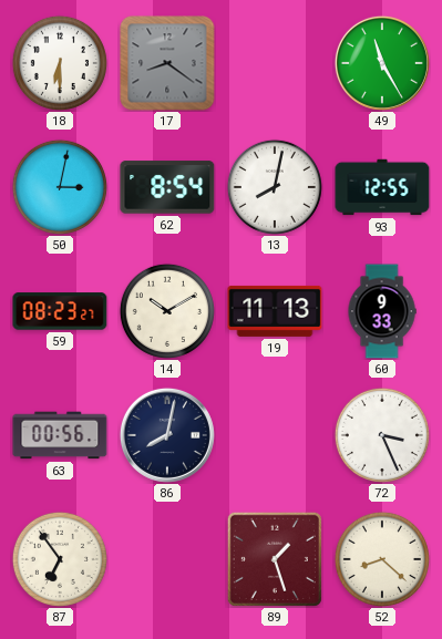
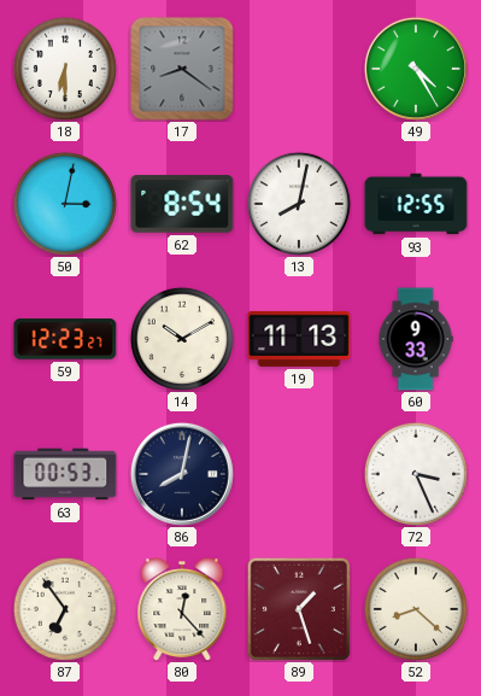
49: 11:25 -> 4:25
59: 08:23 -> 12:23
63: 00:56 -> 00:53
80: none -> 12:23
